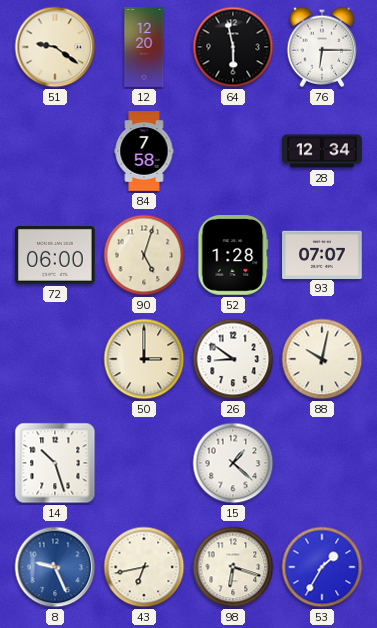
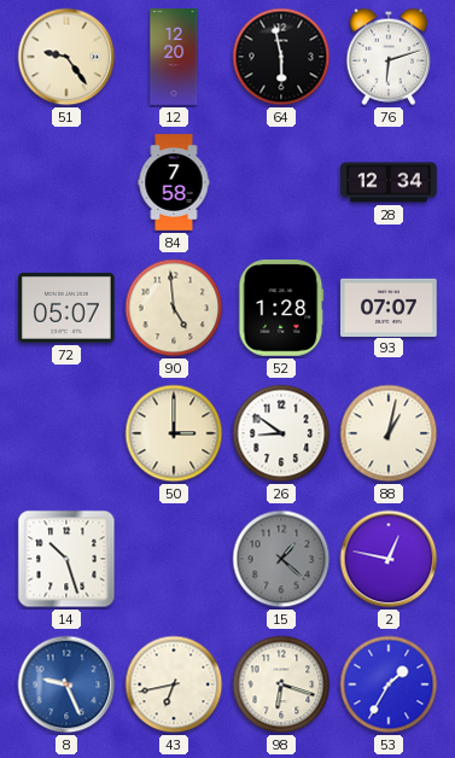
51: 9:21 -> 9:24
76: 6:15 -> 6:12
72: 06:00 -> 05:07
90: 5:03 -> 4:59
88: 10:02 -> 1:02
15 dial: white -> grey
2: none -> 12:47
